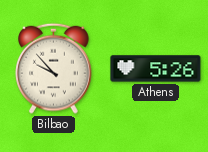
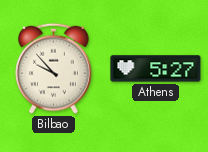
Athens: 5:26 -> 5:27
